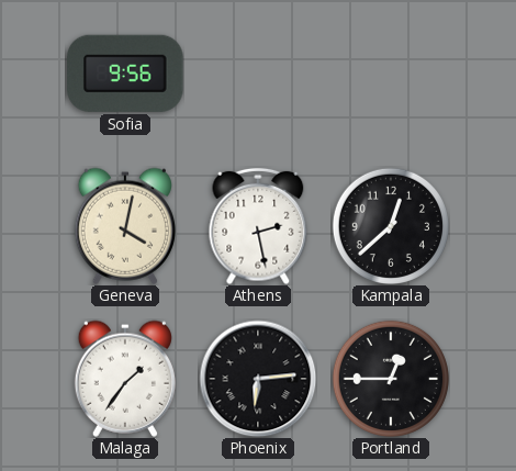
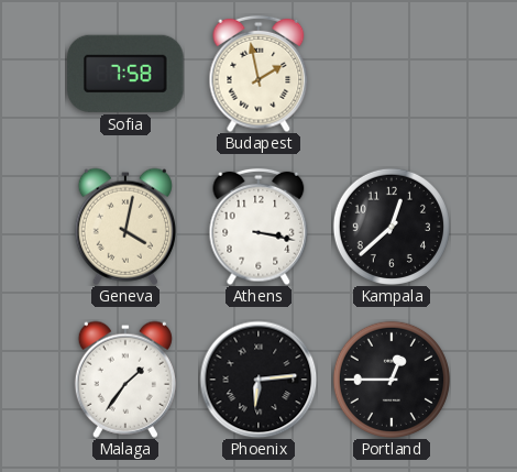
Sofia: 9:56 -> 7:58
Budapest: none -> 1:58
Athens: 2:28 -> 3:17
